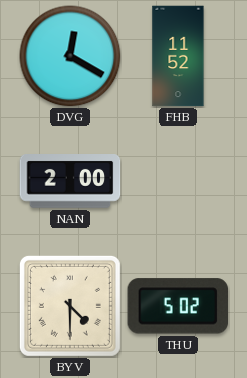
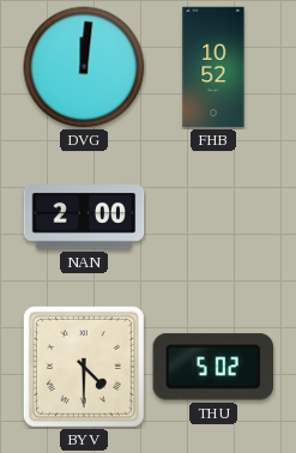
DVG: 12:20 -> 12:01
FHB: 11:52 -> 10:52
